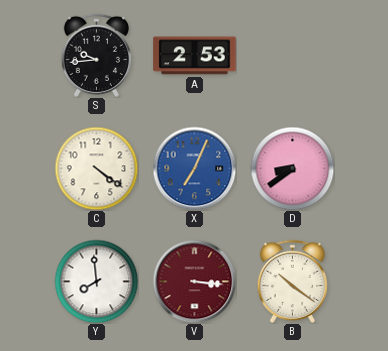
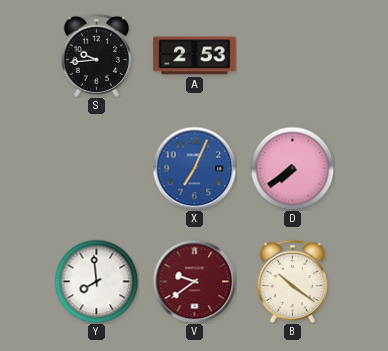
C: 4:21 -> none
D: 8:39 -> 7:39
V: 3:16 -> 9:39
